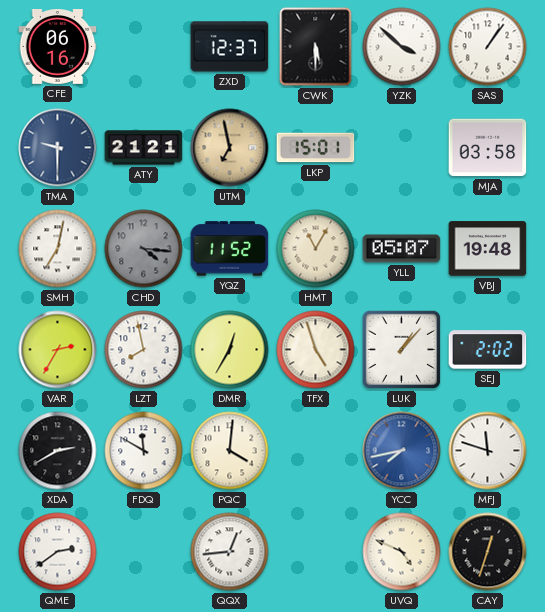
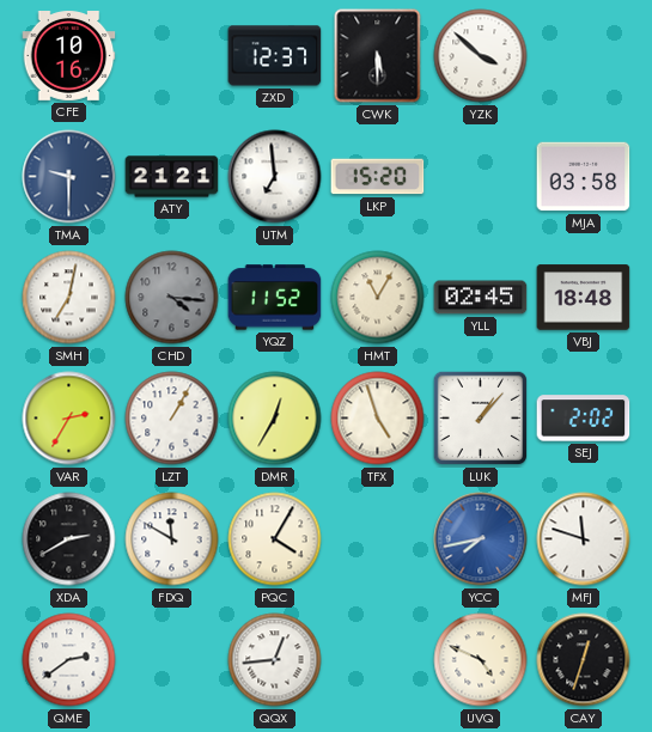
CFE: 06:16 -> 10:16
SAS: 1:06 -> none
UTM: 6:58 -> 6:59
UTM dial: champagne -> white
LKP: 15:01 -> 15:20
YLL: 05:07 -> 02:45
VBJ: 19:48 -> 18:48
LZT: 7:58 -> 1:05
PQC: 4:01 -> 4:05
